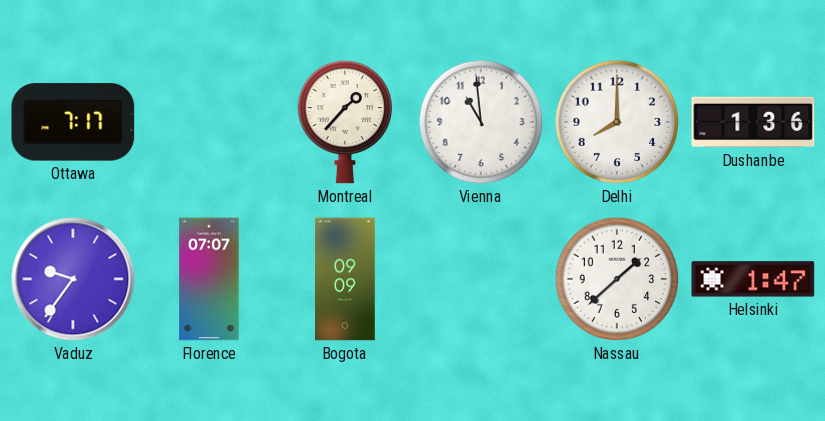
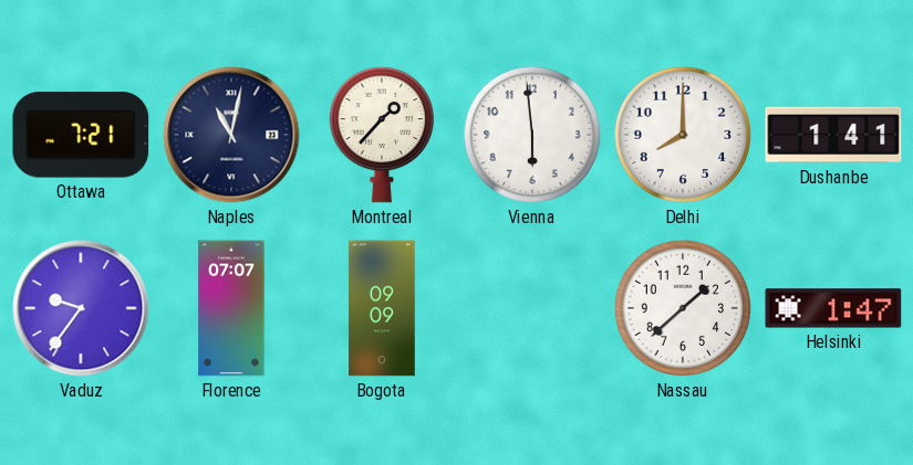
Ottawa: 7:17 -> 7:21
Naples: none -> 11:02
Vienna: 10:59 -> 5:59
Dushanbe: 1:36 -> 1:41
